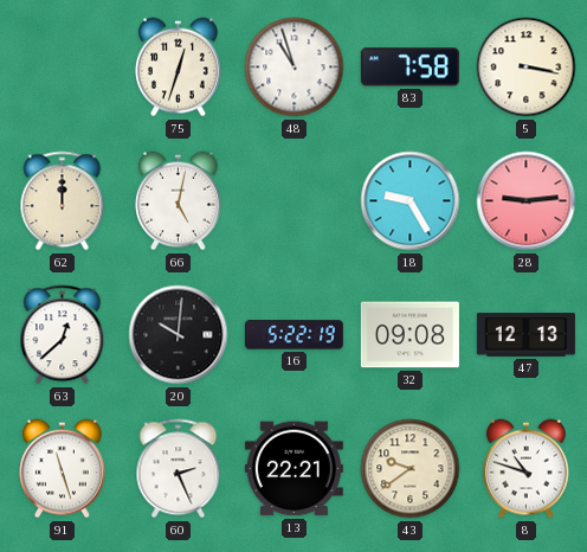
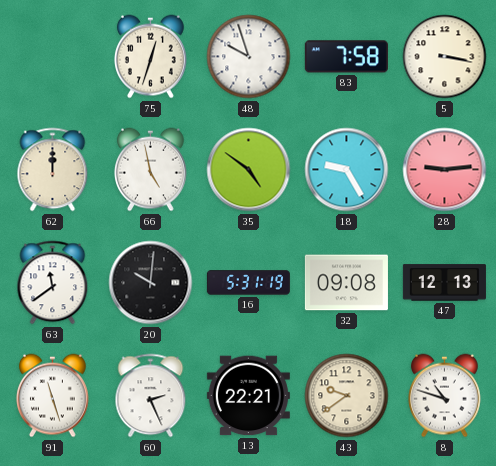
48: 10:57 -> 9:57
66: 5:02 -> 4:58
35: none -> 4:51
63: 12:38 -> 11:39
16: 5:22 -> 5:31
